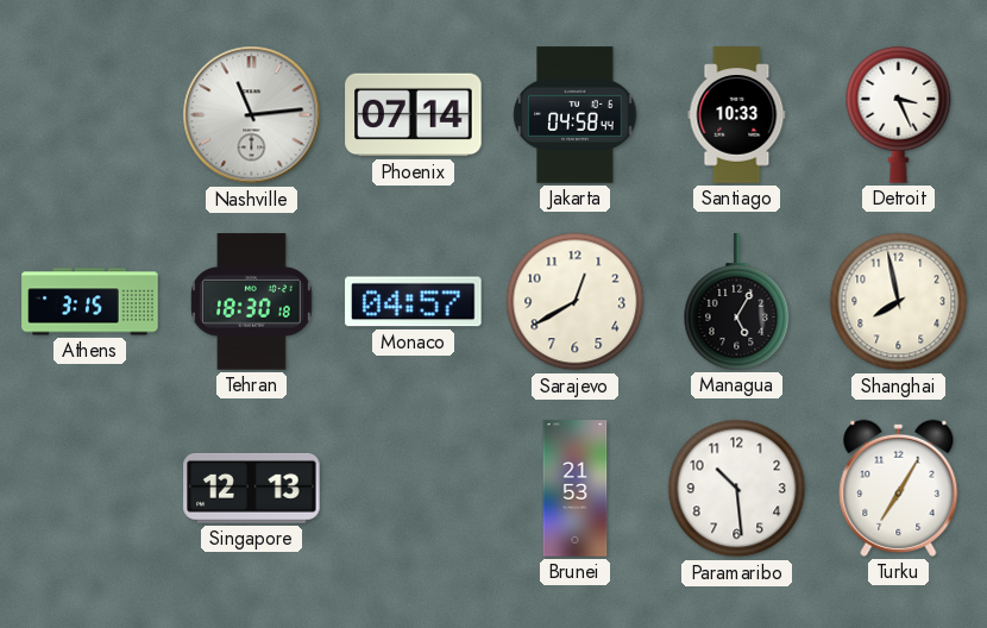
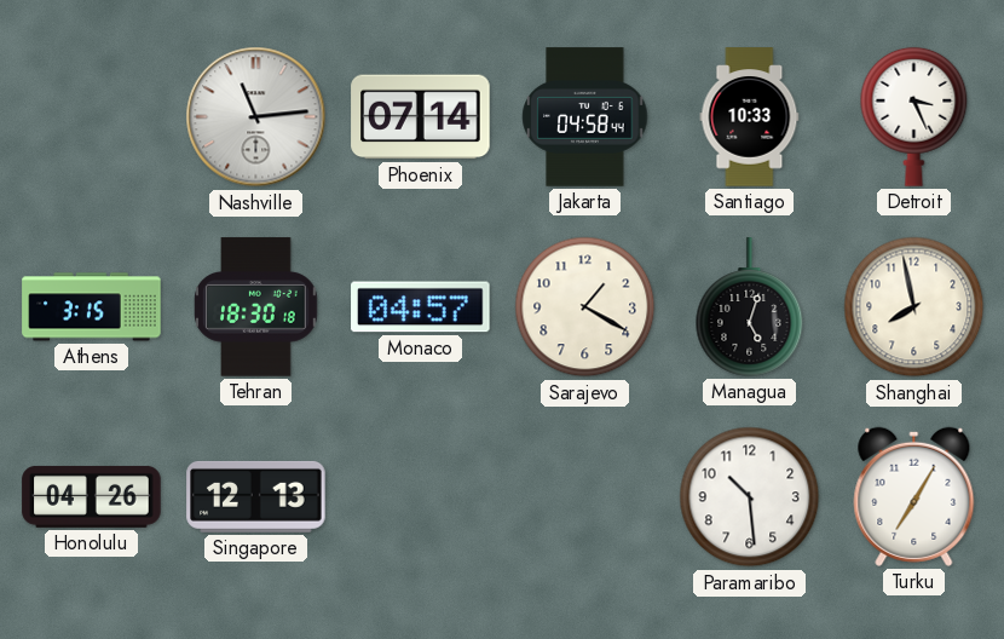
Sarajevo: 12:40 -> 1:20
Managua: 5:05 -> 5:03
Honolulu: none -> 04:26
Brunei: 21:53 -> none
